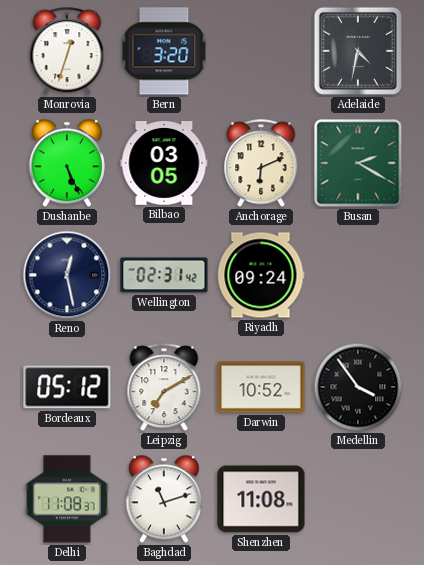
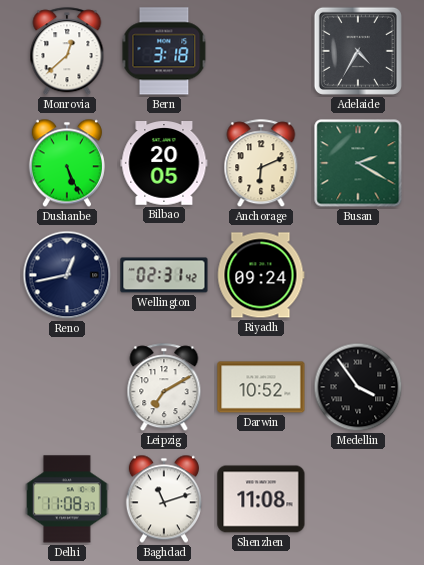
Monrovia: 12:33 -> 12:38
Bern: 3:20 -> 3:18
Adelaide: 4:32 -> 4:35
Bilbao: 03:05 -> 20:05
Reno: 12:28 -> 12:43
Bordeaux: 05:12 -> none
